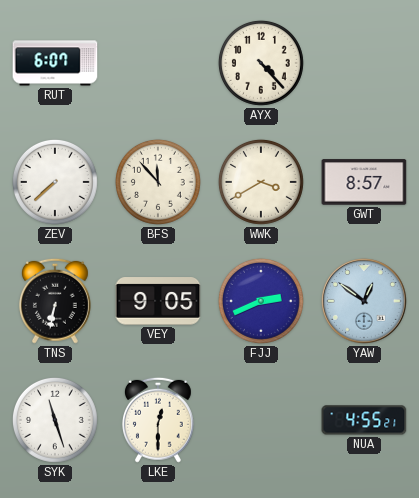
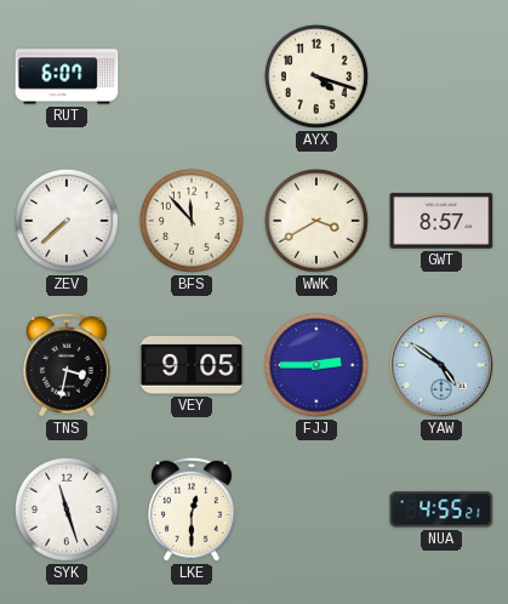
AYX: 4:23 -> 4:18
TNS: 6:32 -> 3:32
FJJ: 2:41 -> 2:45
YAW: 12:51 -> 4:51
